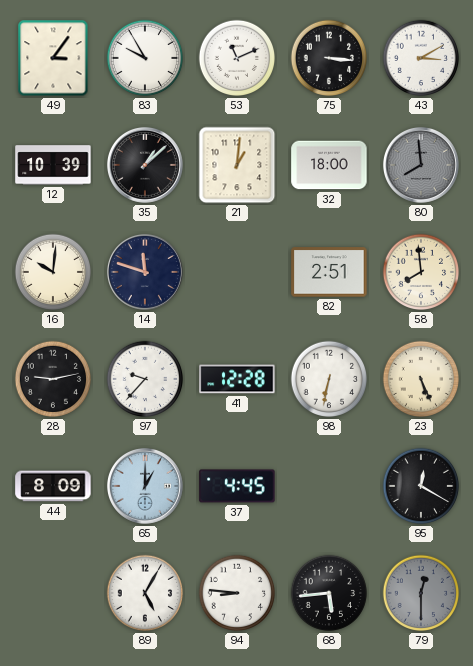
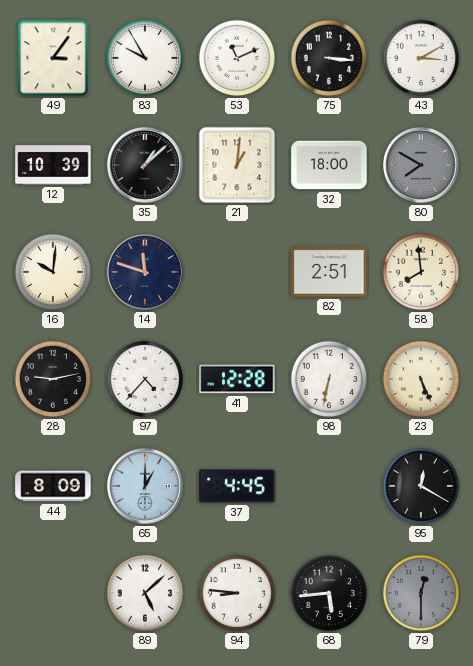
80: 7:59 -> 7:50
97: 9:37 -> 4:37
89: 5:05 -> 5:08
